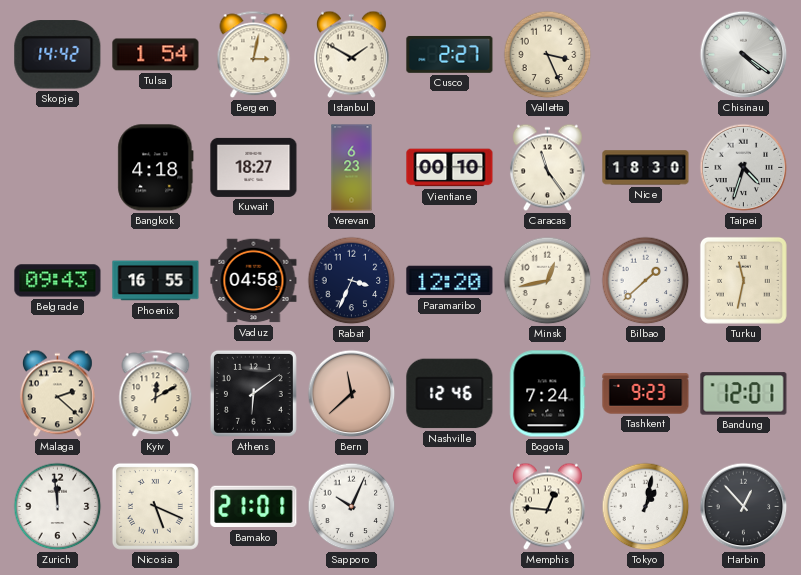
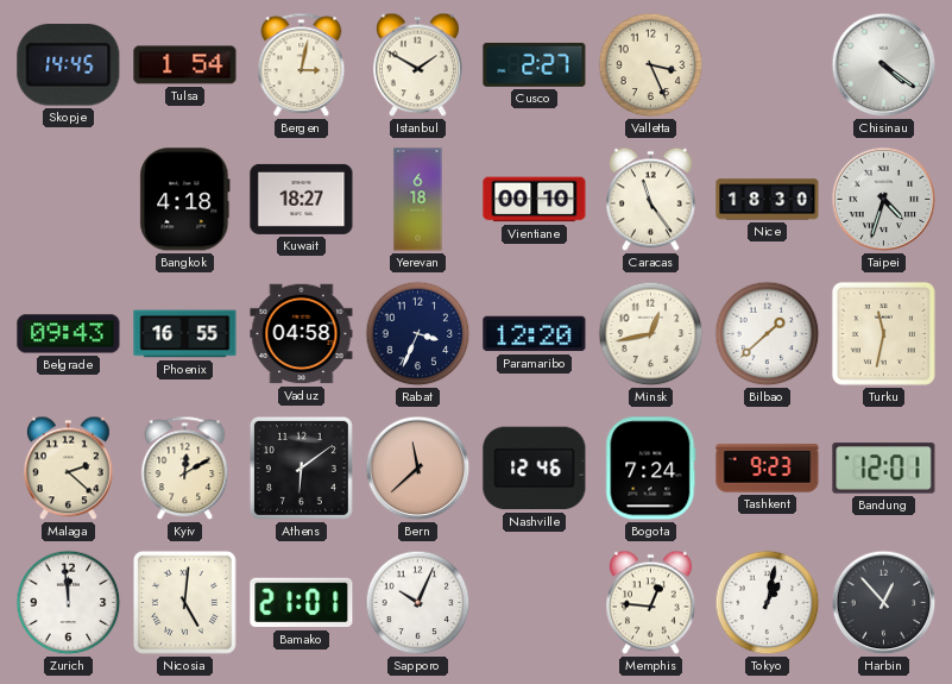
Skopje: 14:42 -> 14:45
Yerevan: 6:23 -> 6:18
Nicosia: 5:19 -> 5:01
